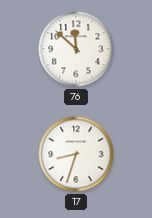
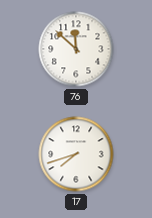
17: 8:33 -> 7:42
